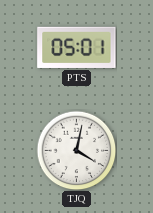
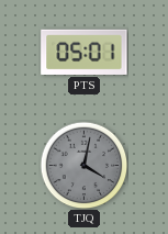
TJQ dial: white -> grey
